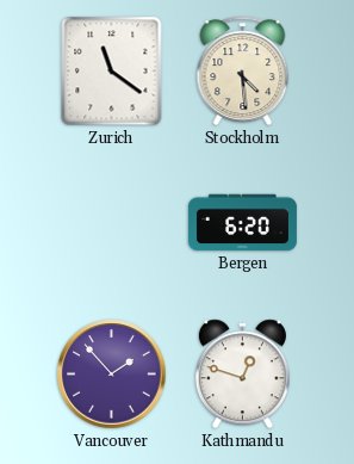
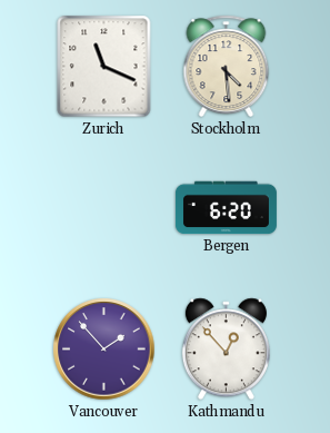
Zurich: 11:21 -> 11:19
Kathmandu: 12:48 -> 12:53
